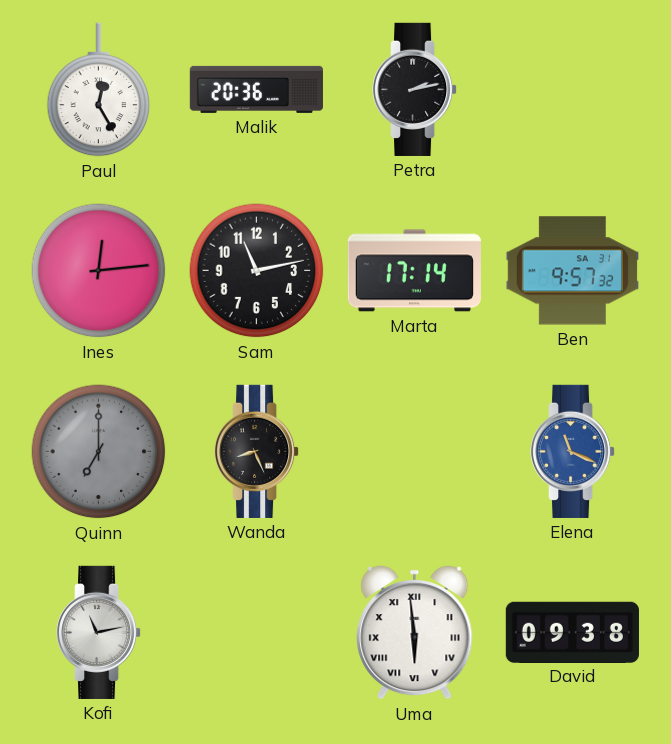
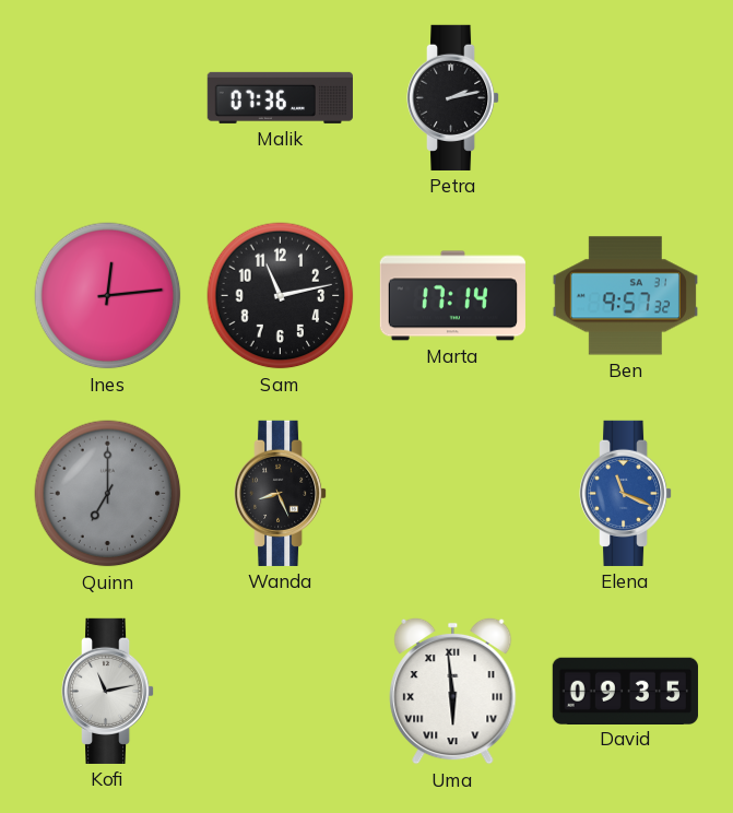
Paul: 12:25 -> none
Malik: 20:36 -> 07:36
David: 09:38 -> 09:35
